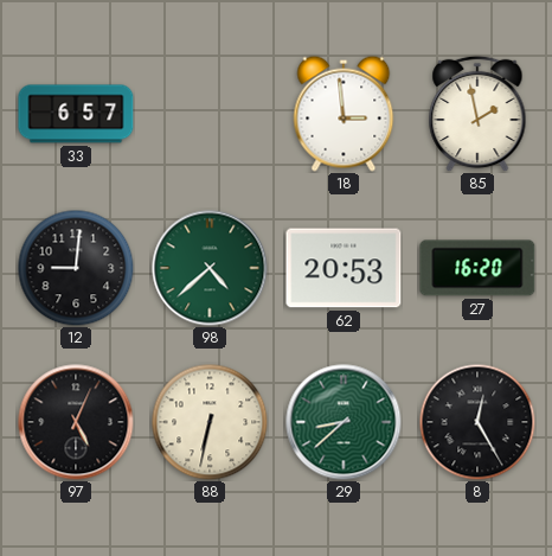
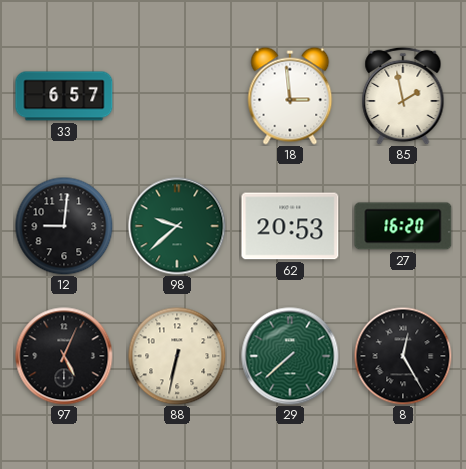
98: 4:38 -> 9:38
29: 8:38 -> 7:38
